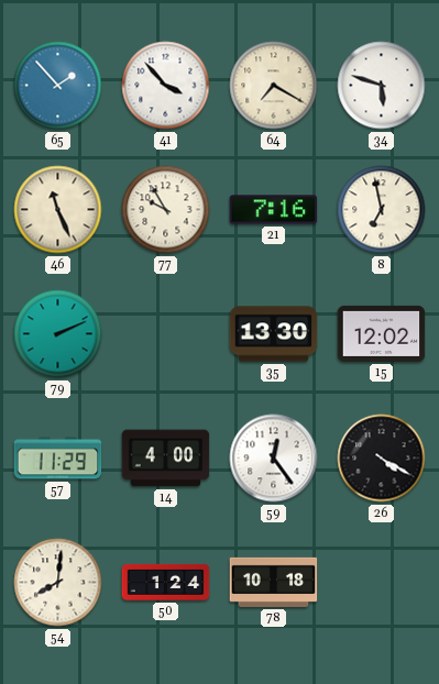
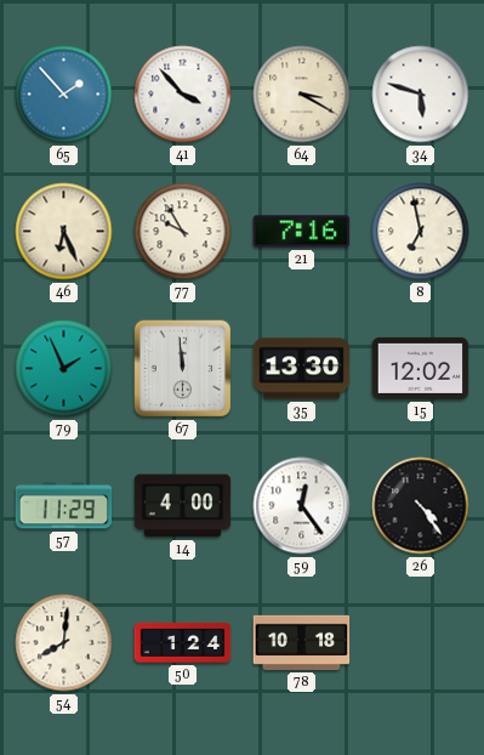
64: 7:20 -> 3:20
46: 11:26 -> 6:26
79: 2:11 -> 1:56
67: none -> 11:59
26: 4:20 -> 4:24
